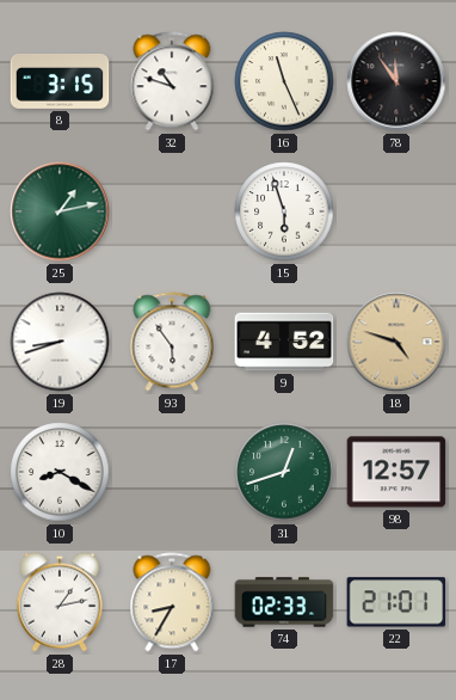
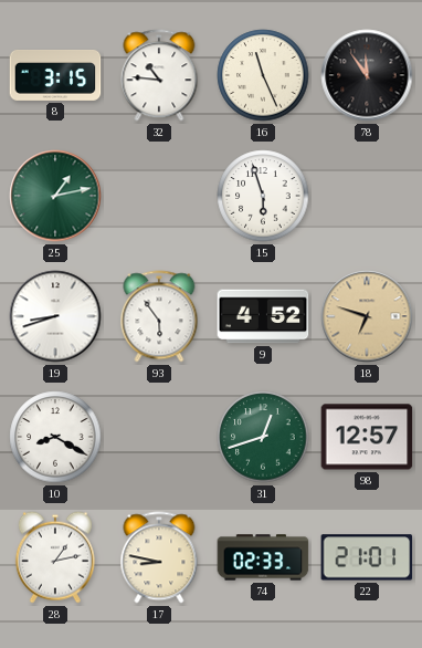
32: 10:48 -> 10:46
18: 4:48 -> 6:48
17: 8:35 -> 8:47
